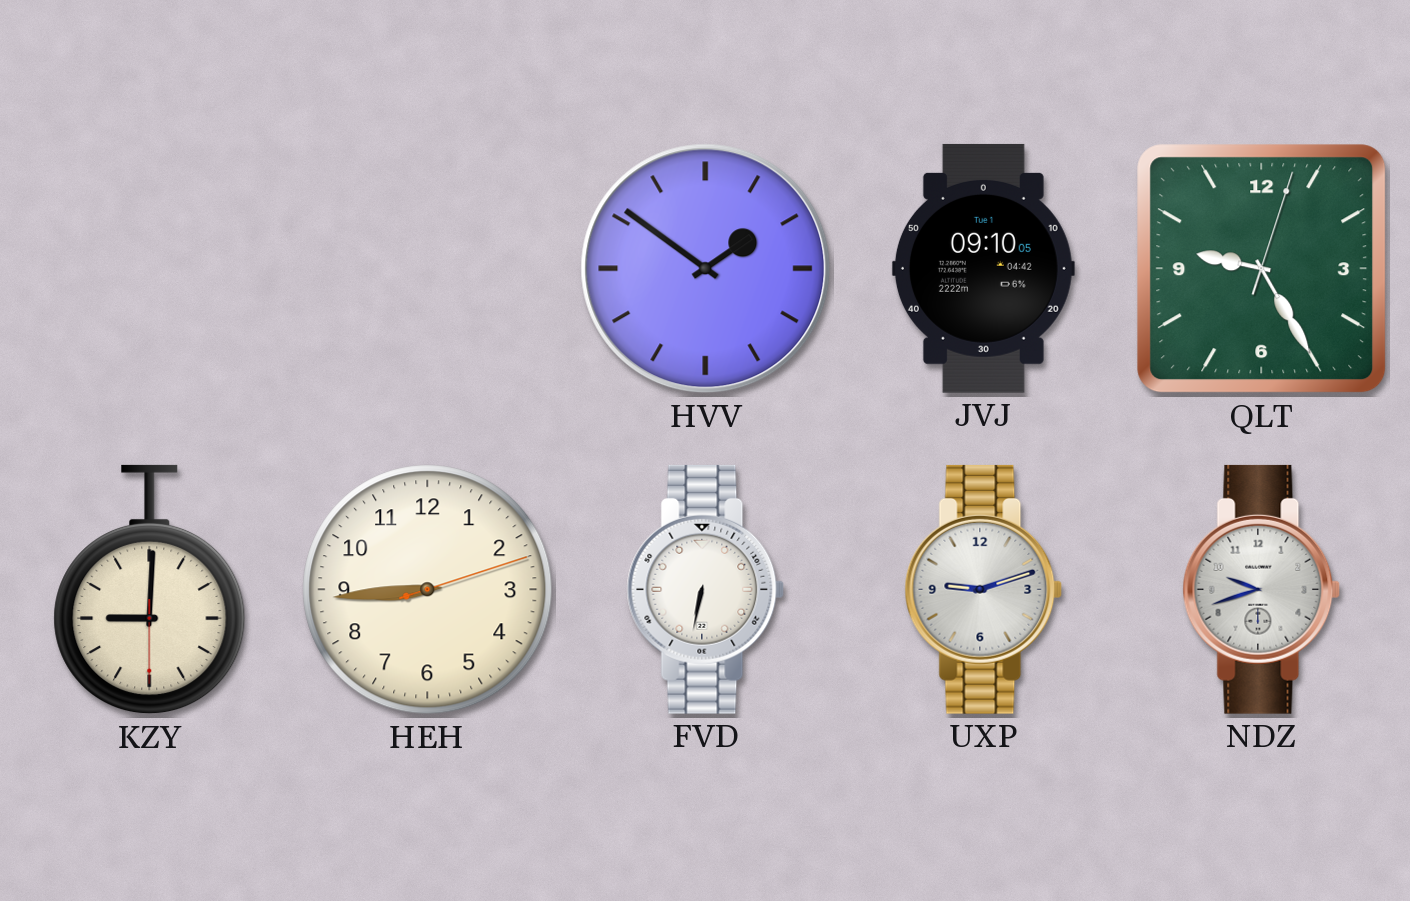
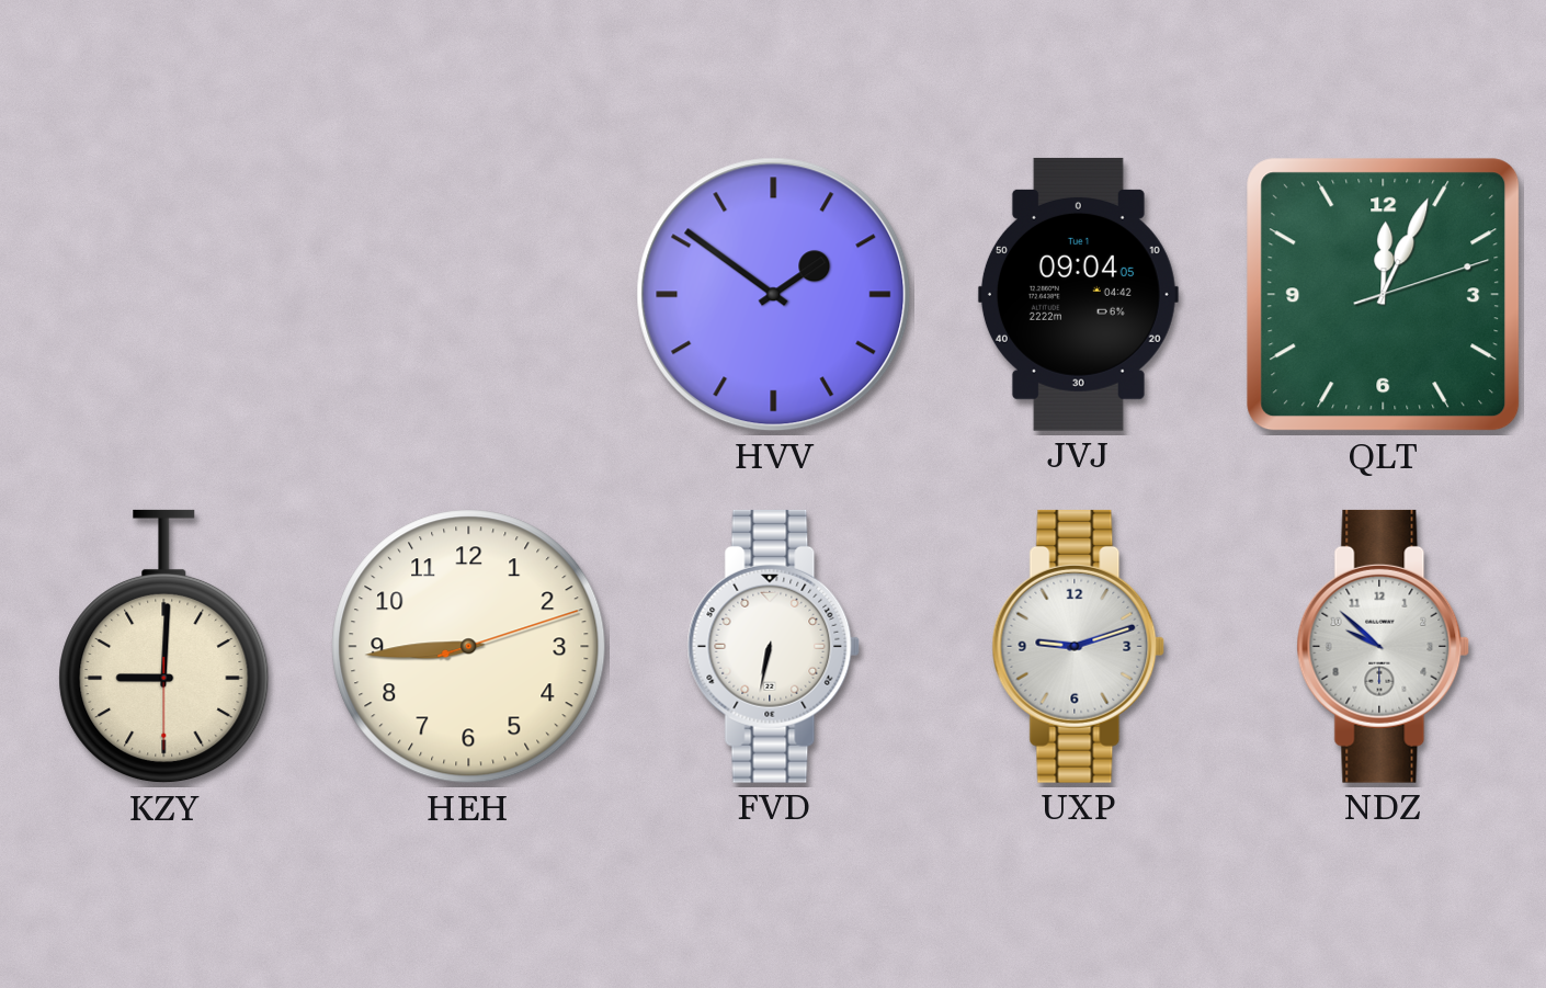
JVJ: 09:10 -> 09:04
QLT: 9:25 -> 12:04
NDZ: 9:42 -> 9:52
